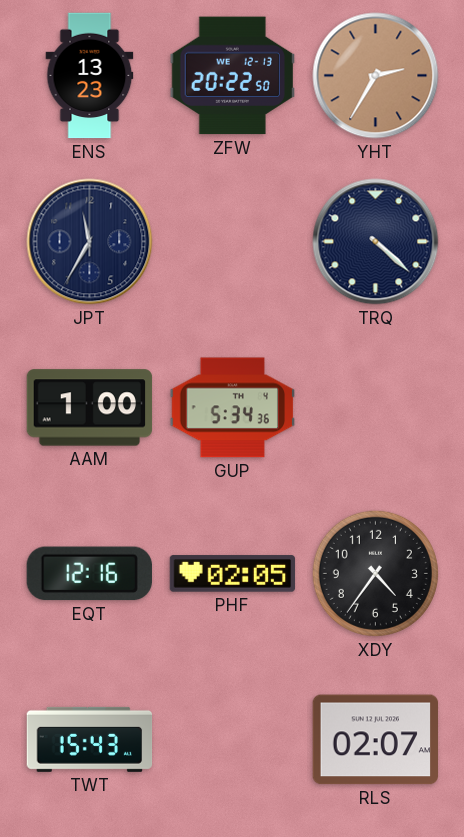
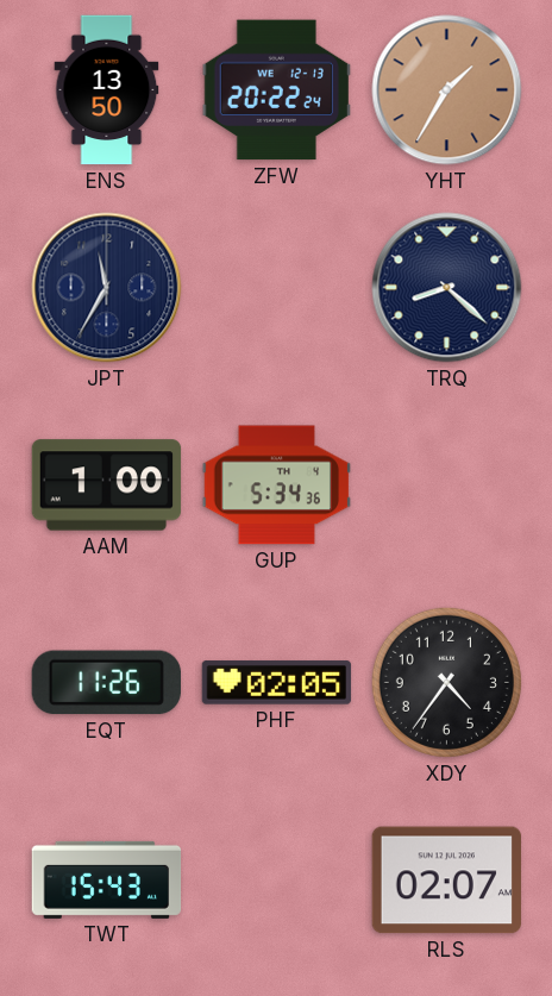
ENS: 13:23 -> 13:50
ZFW: 20:22:50 -> 20:22:24
YHT: 2:35 -> 1:35
TRQ: 4:22 -> 8:22
EQT: 12:16 -> 11:26
